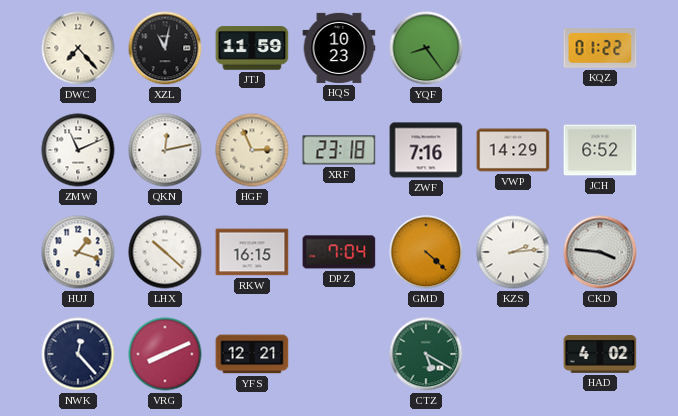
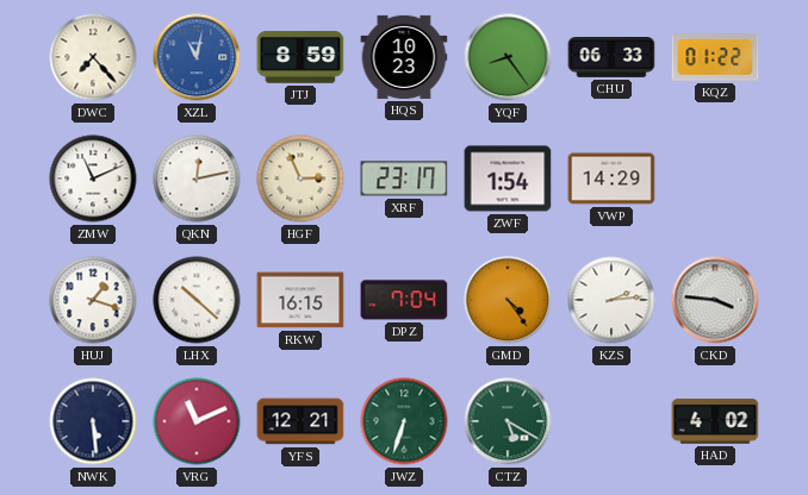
XZL dial: black -> blue
JTJ: 11:59 -> 8:59
CHU: none -> 06:33
XRF: 23:18 -> 23:17
ZWF: 7:16 -> 1:54
JCH: 6:52 -> none
GMD: 4:22 -> 4:24
NWK: 12:23 -> 5:29
VRG: 8:11 -> 11:11
JWZ: none -> 6:33
